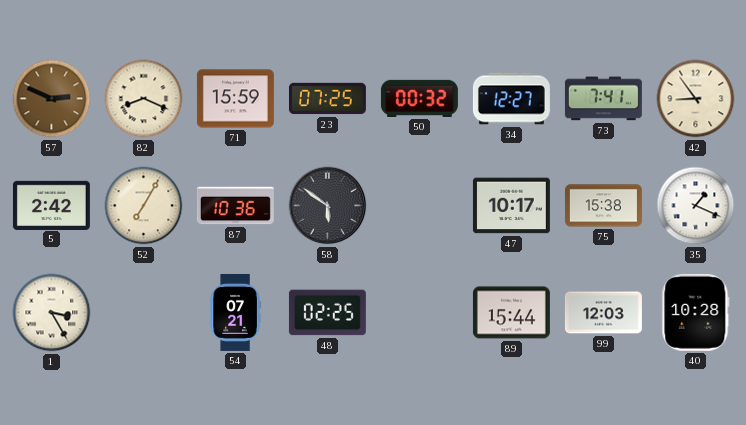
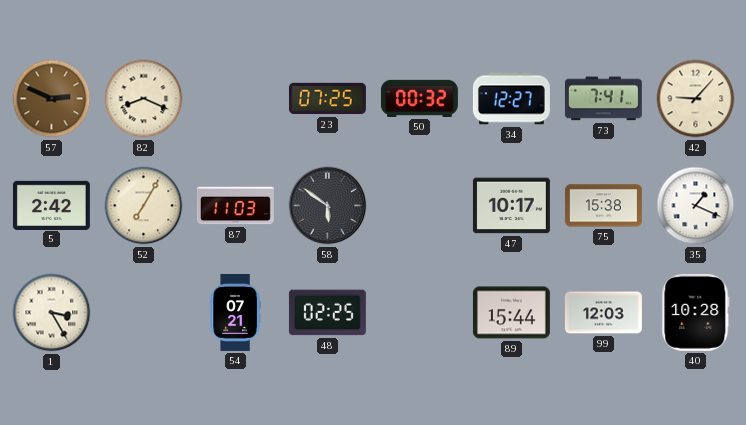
71: 15:59 -> none
42: 8:54 -> 9:07
87: 10:36 -> 11:03
